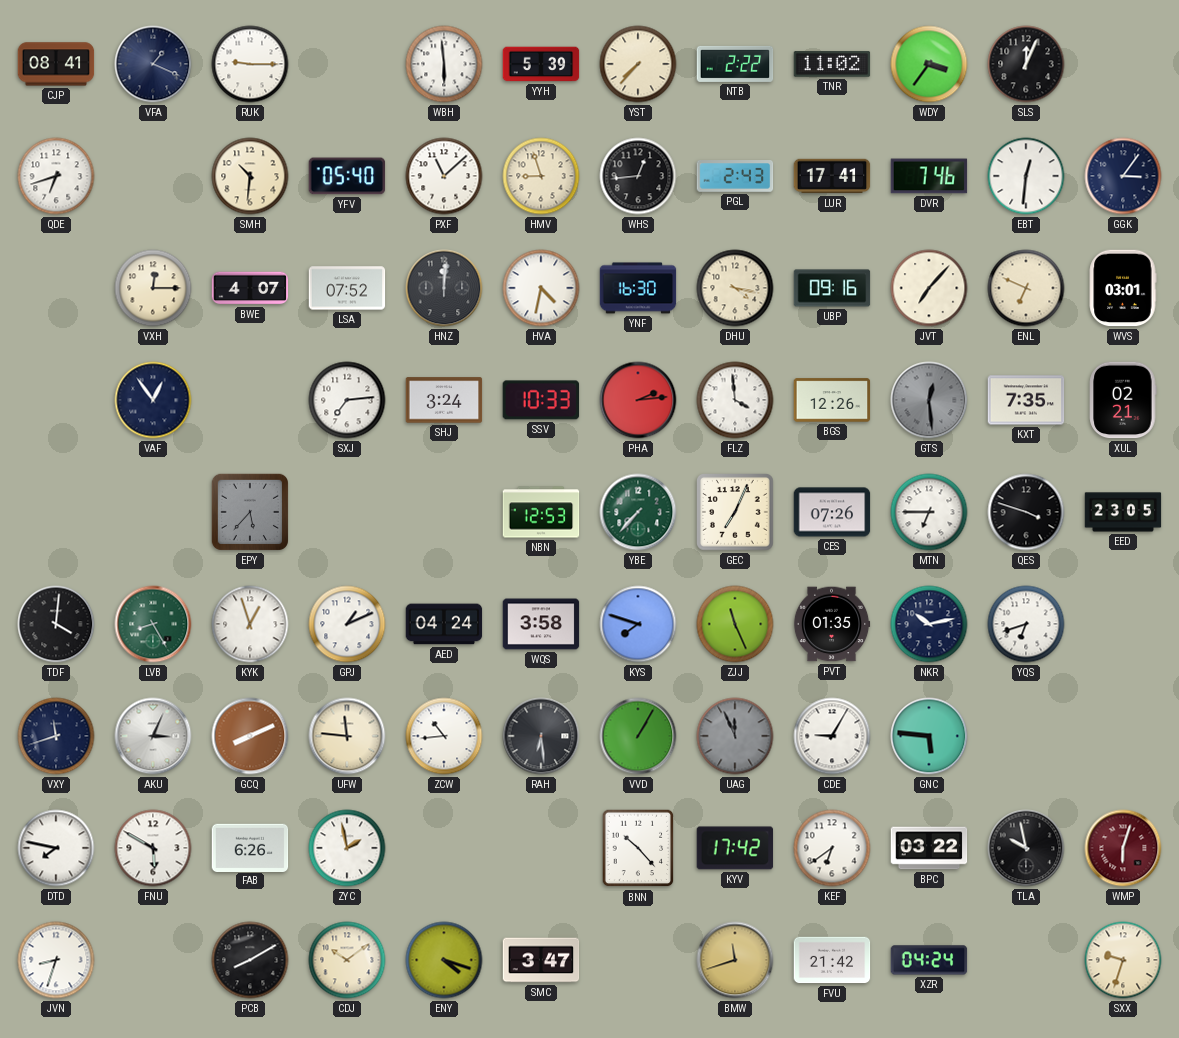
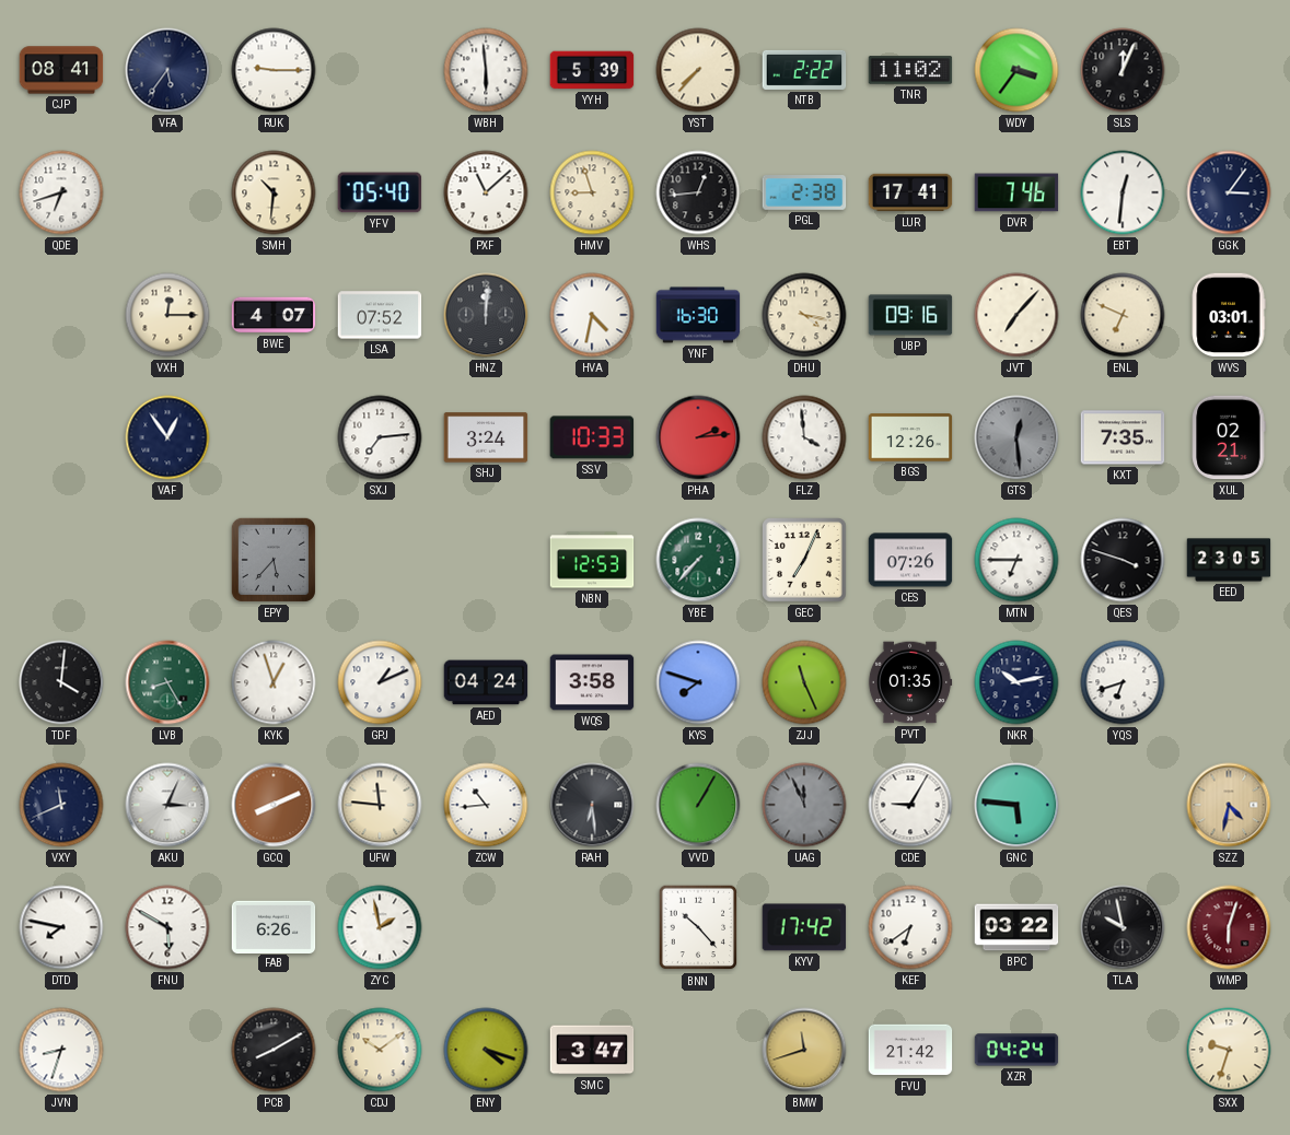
VFA: 1:19 -> 5:36
PGL: 2:43 -> 2:38
VXY: 11:42 -> 11:41
SZZ: none -> 4:32
